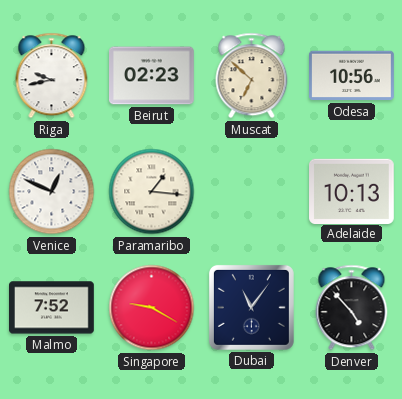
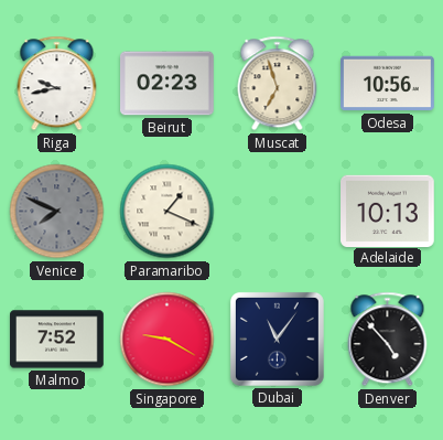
Muscat: 6:52 -> 6:57
Venice: 12:49 -> 7:49
Venice dial: white -> grey
Paramaribo: 1:16 -> 1:19
